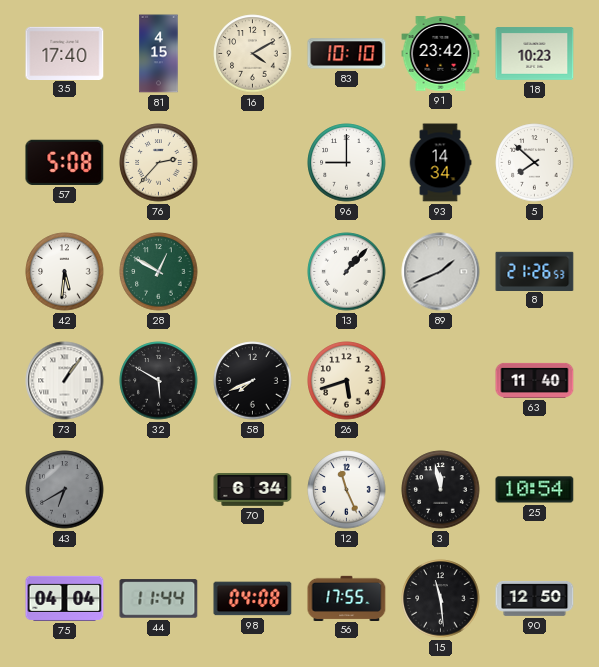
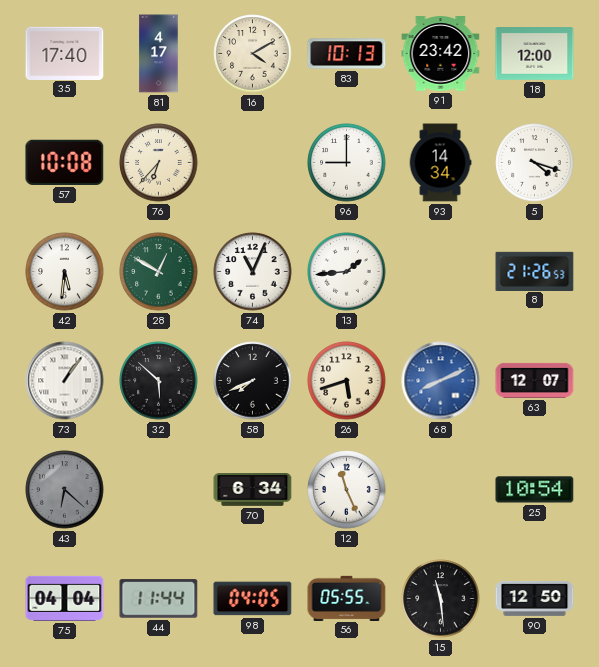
81: 4:15 -> 4:17
83: 10:10 -> 10:13
18: 10:23 -> 12:00
57: 5:08 -> 10:08
76: 2:37 -> 6:37
5: 7:52 -> 4:18
74: none -> 11:04
13: 1:07 -> 1:44
89: 1:41 -> none
32: 5:50 -> 5:52
68: none -> 8:11
63: 11:40 -> 12:07
43: 6:40 -> 6:22
3: 11:58 -> none
98: 04:08 -> 04:05
56: 17:55 -> 05:55
